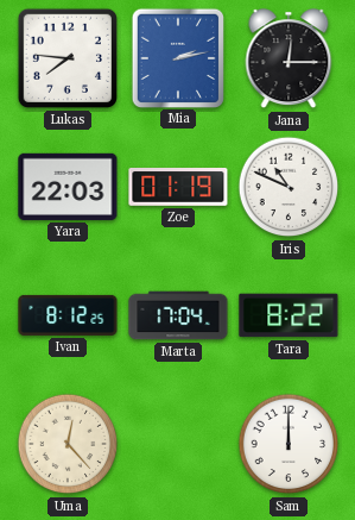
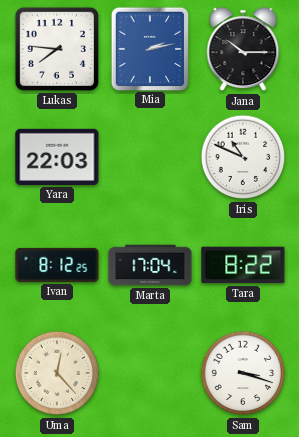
Jana: 12:15 -> 10:15
Zoe: 01:19 -> none
Sam: 12:00 -> 3:18
